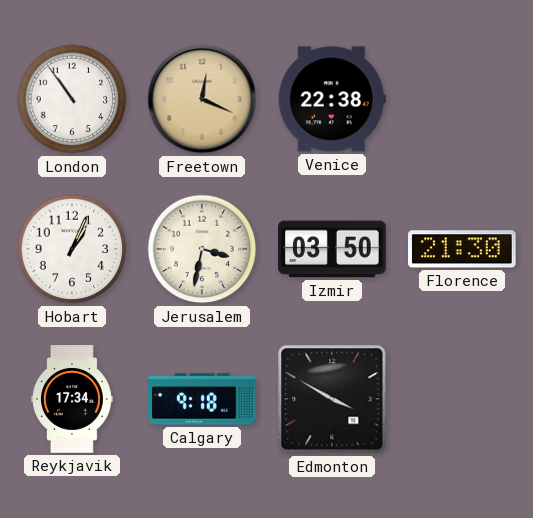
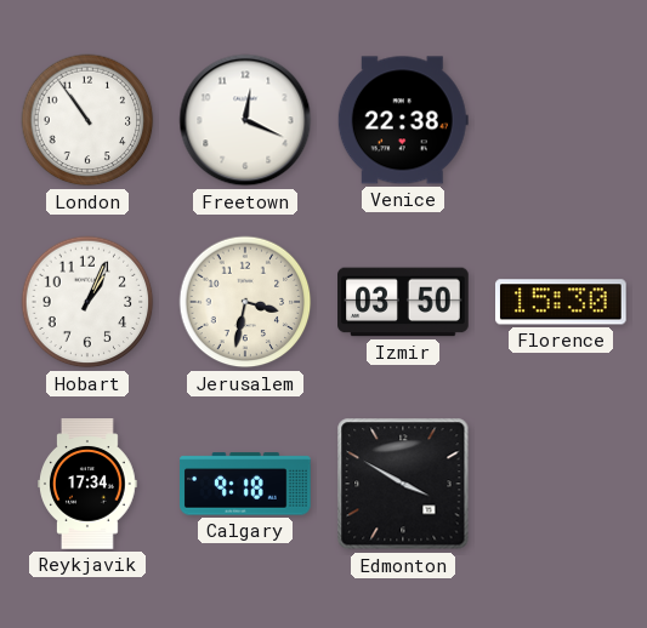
Freetown dial: champagne -> white
Florence: 21:30 -> 15:30
